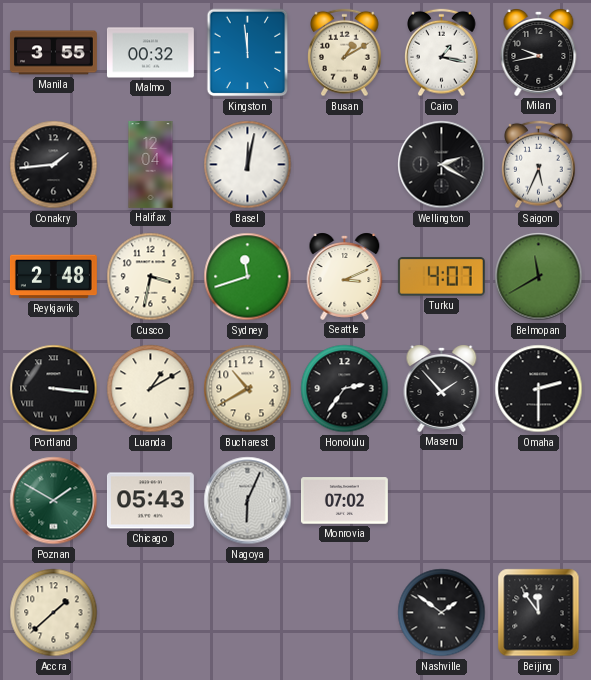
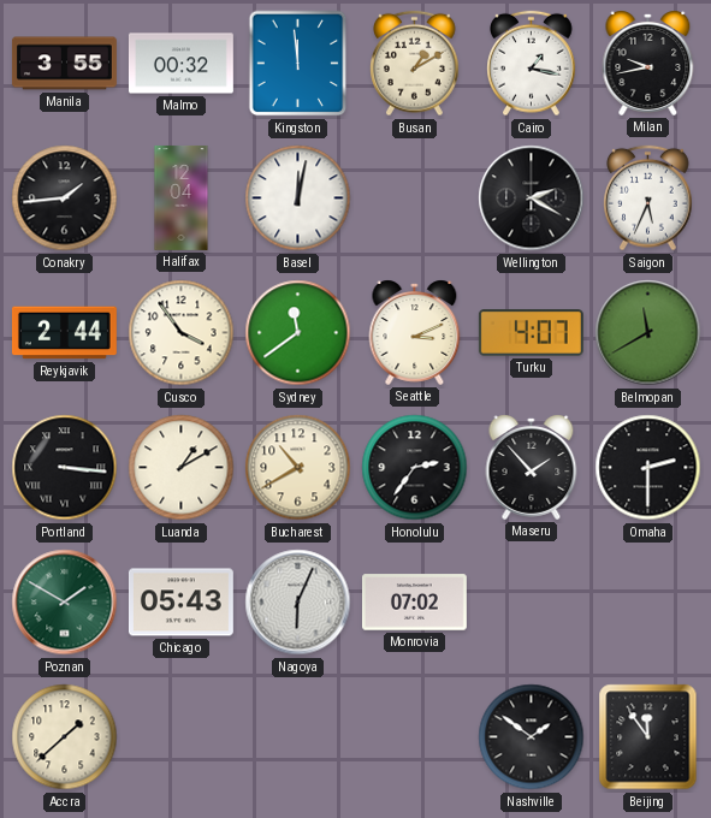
Reykjavik: 2:48 -> 2:44
Cusco: 3:32 -> 3:54
Sydney: 11:42 -> 11:39
